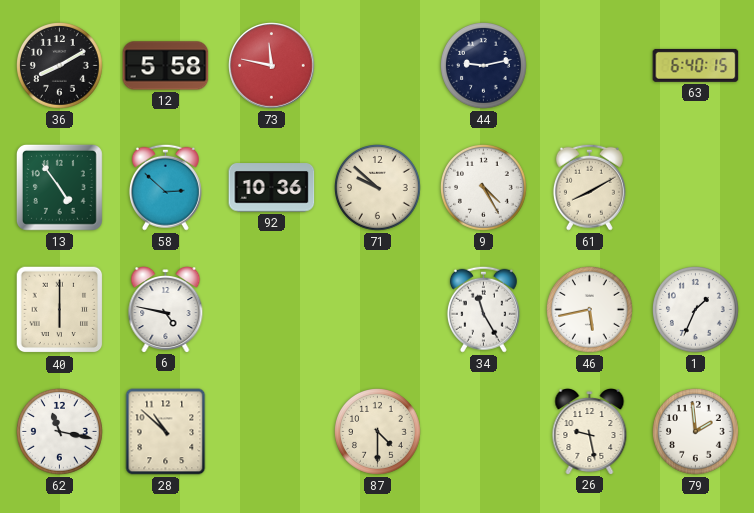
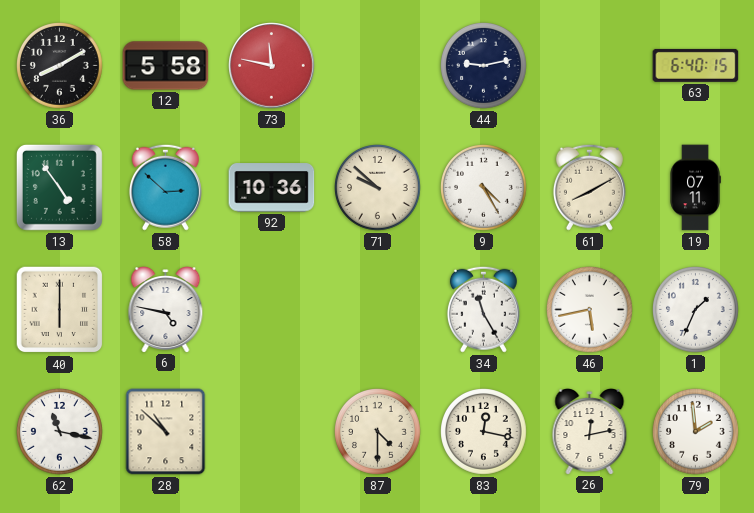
19: none -> 07:11
83: none -> 12:17
26: 9:28 -> 12:13
